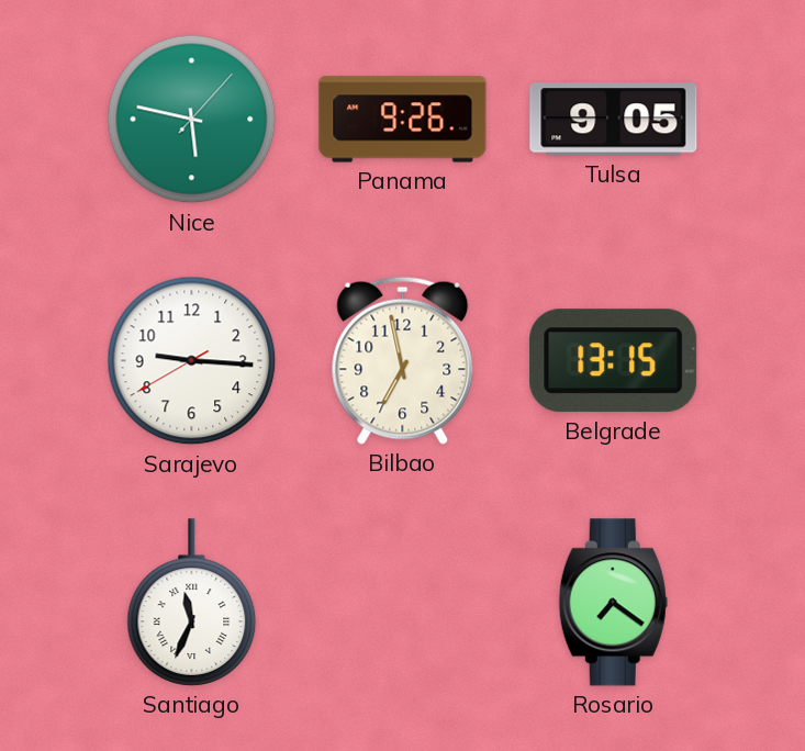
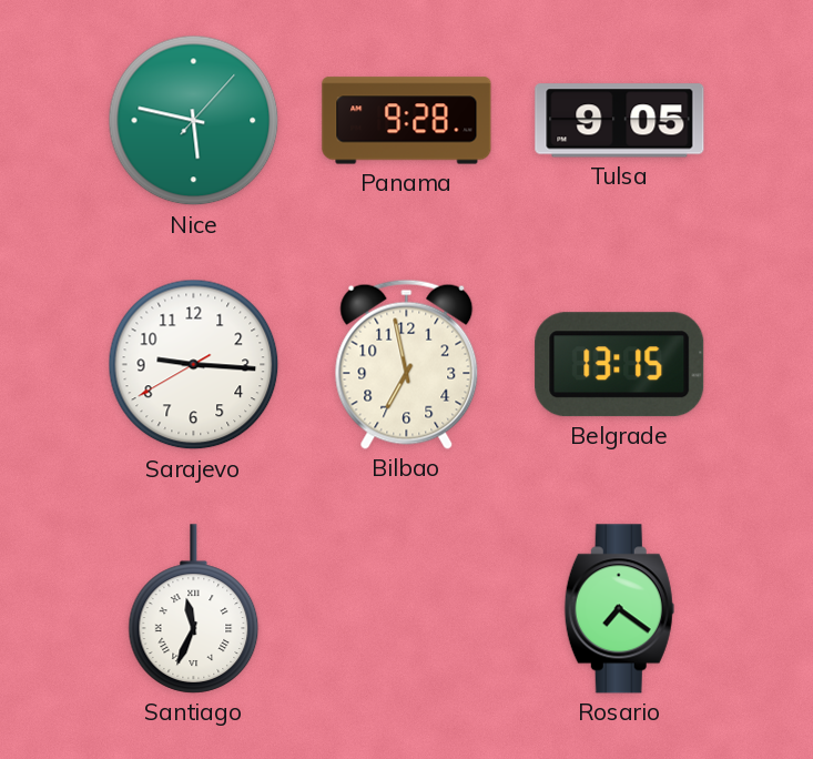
Panama: 9:26 -> 9:28
